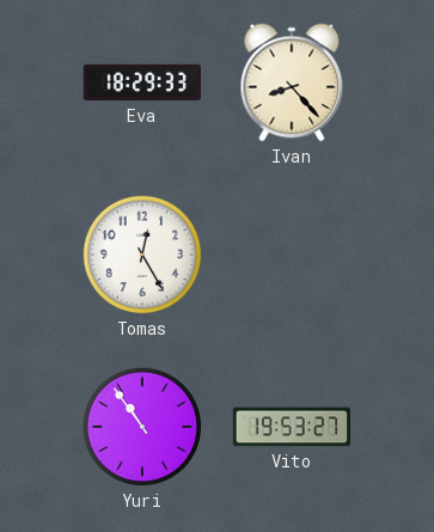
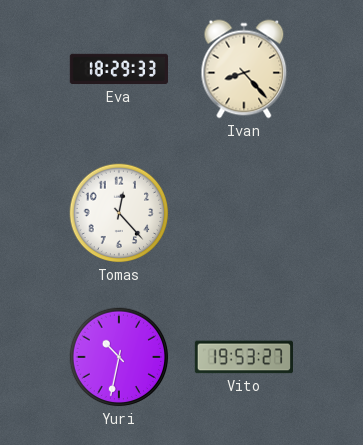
Tomas: 12:25 -> 12:23
Yuri: 10:54 -> 10:32
